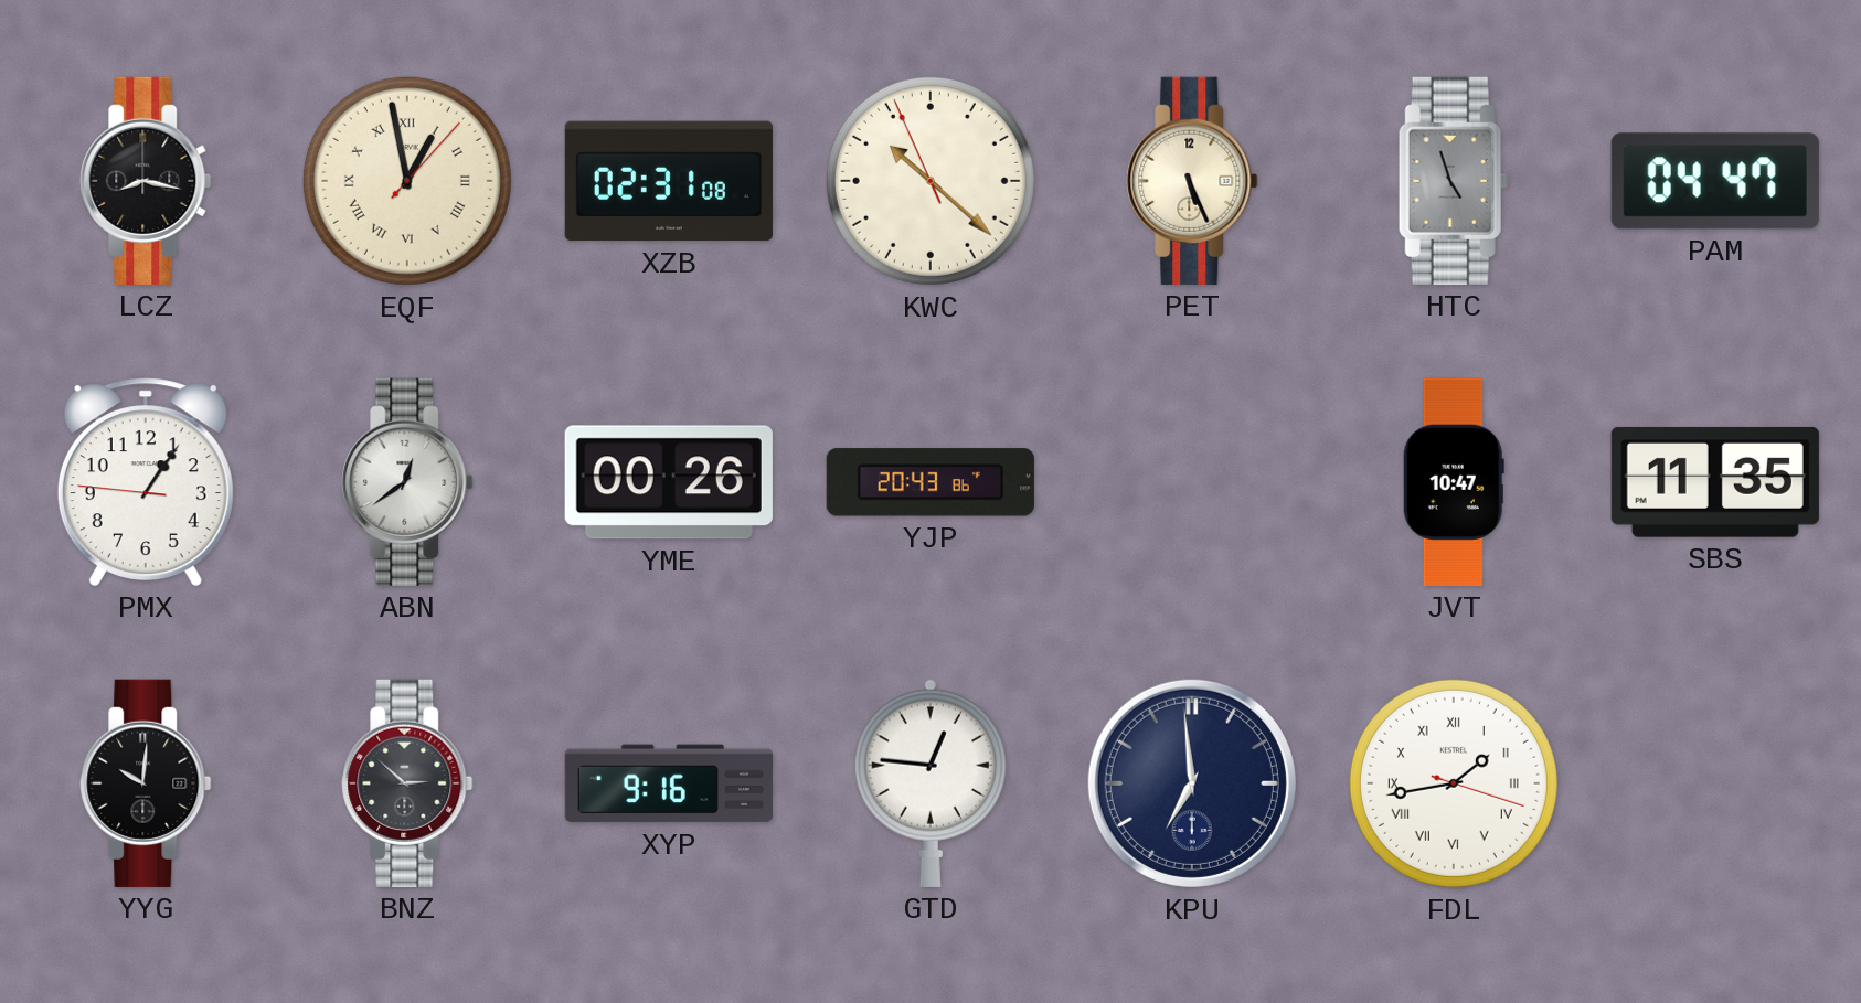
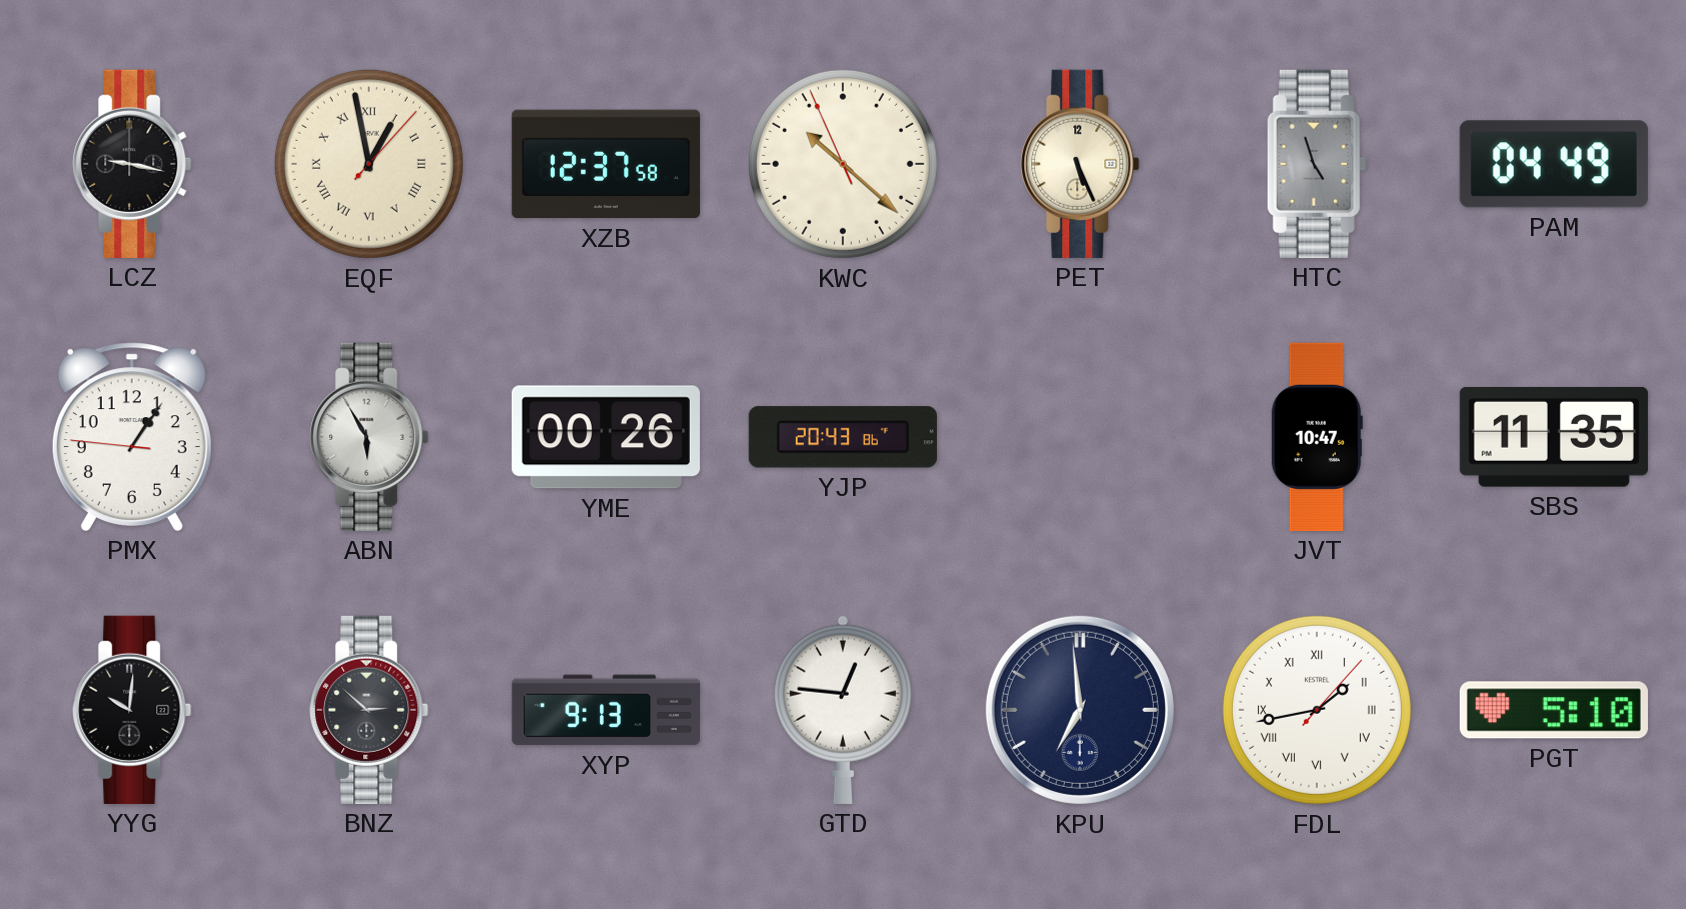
LCZ: 8:17 -> 9:17
XZB: 02:31 -> 12:37
PAM: 04:47 -> 04:49
ABN: 12:39 -> 5:55
XYP: 9:16 -> 9:13
FDL: 1:43:18 -> 1:43:07
PGT: none -> 5:10
